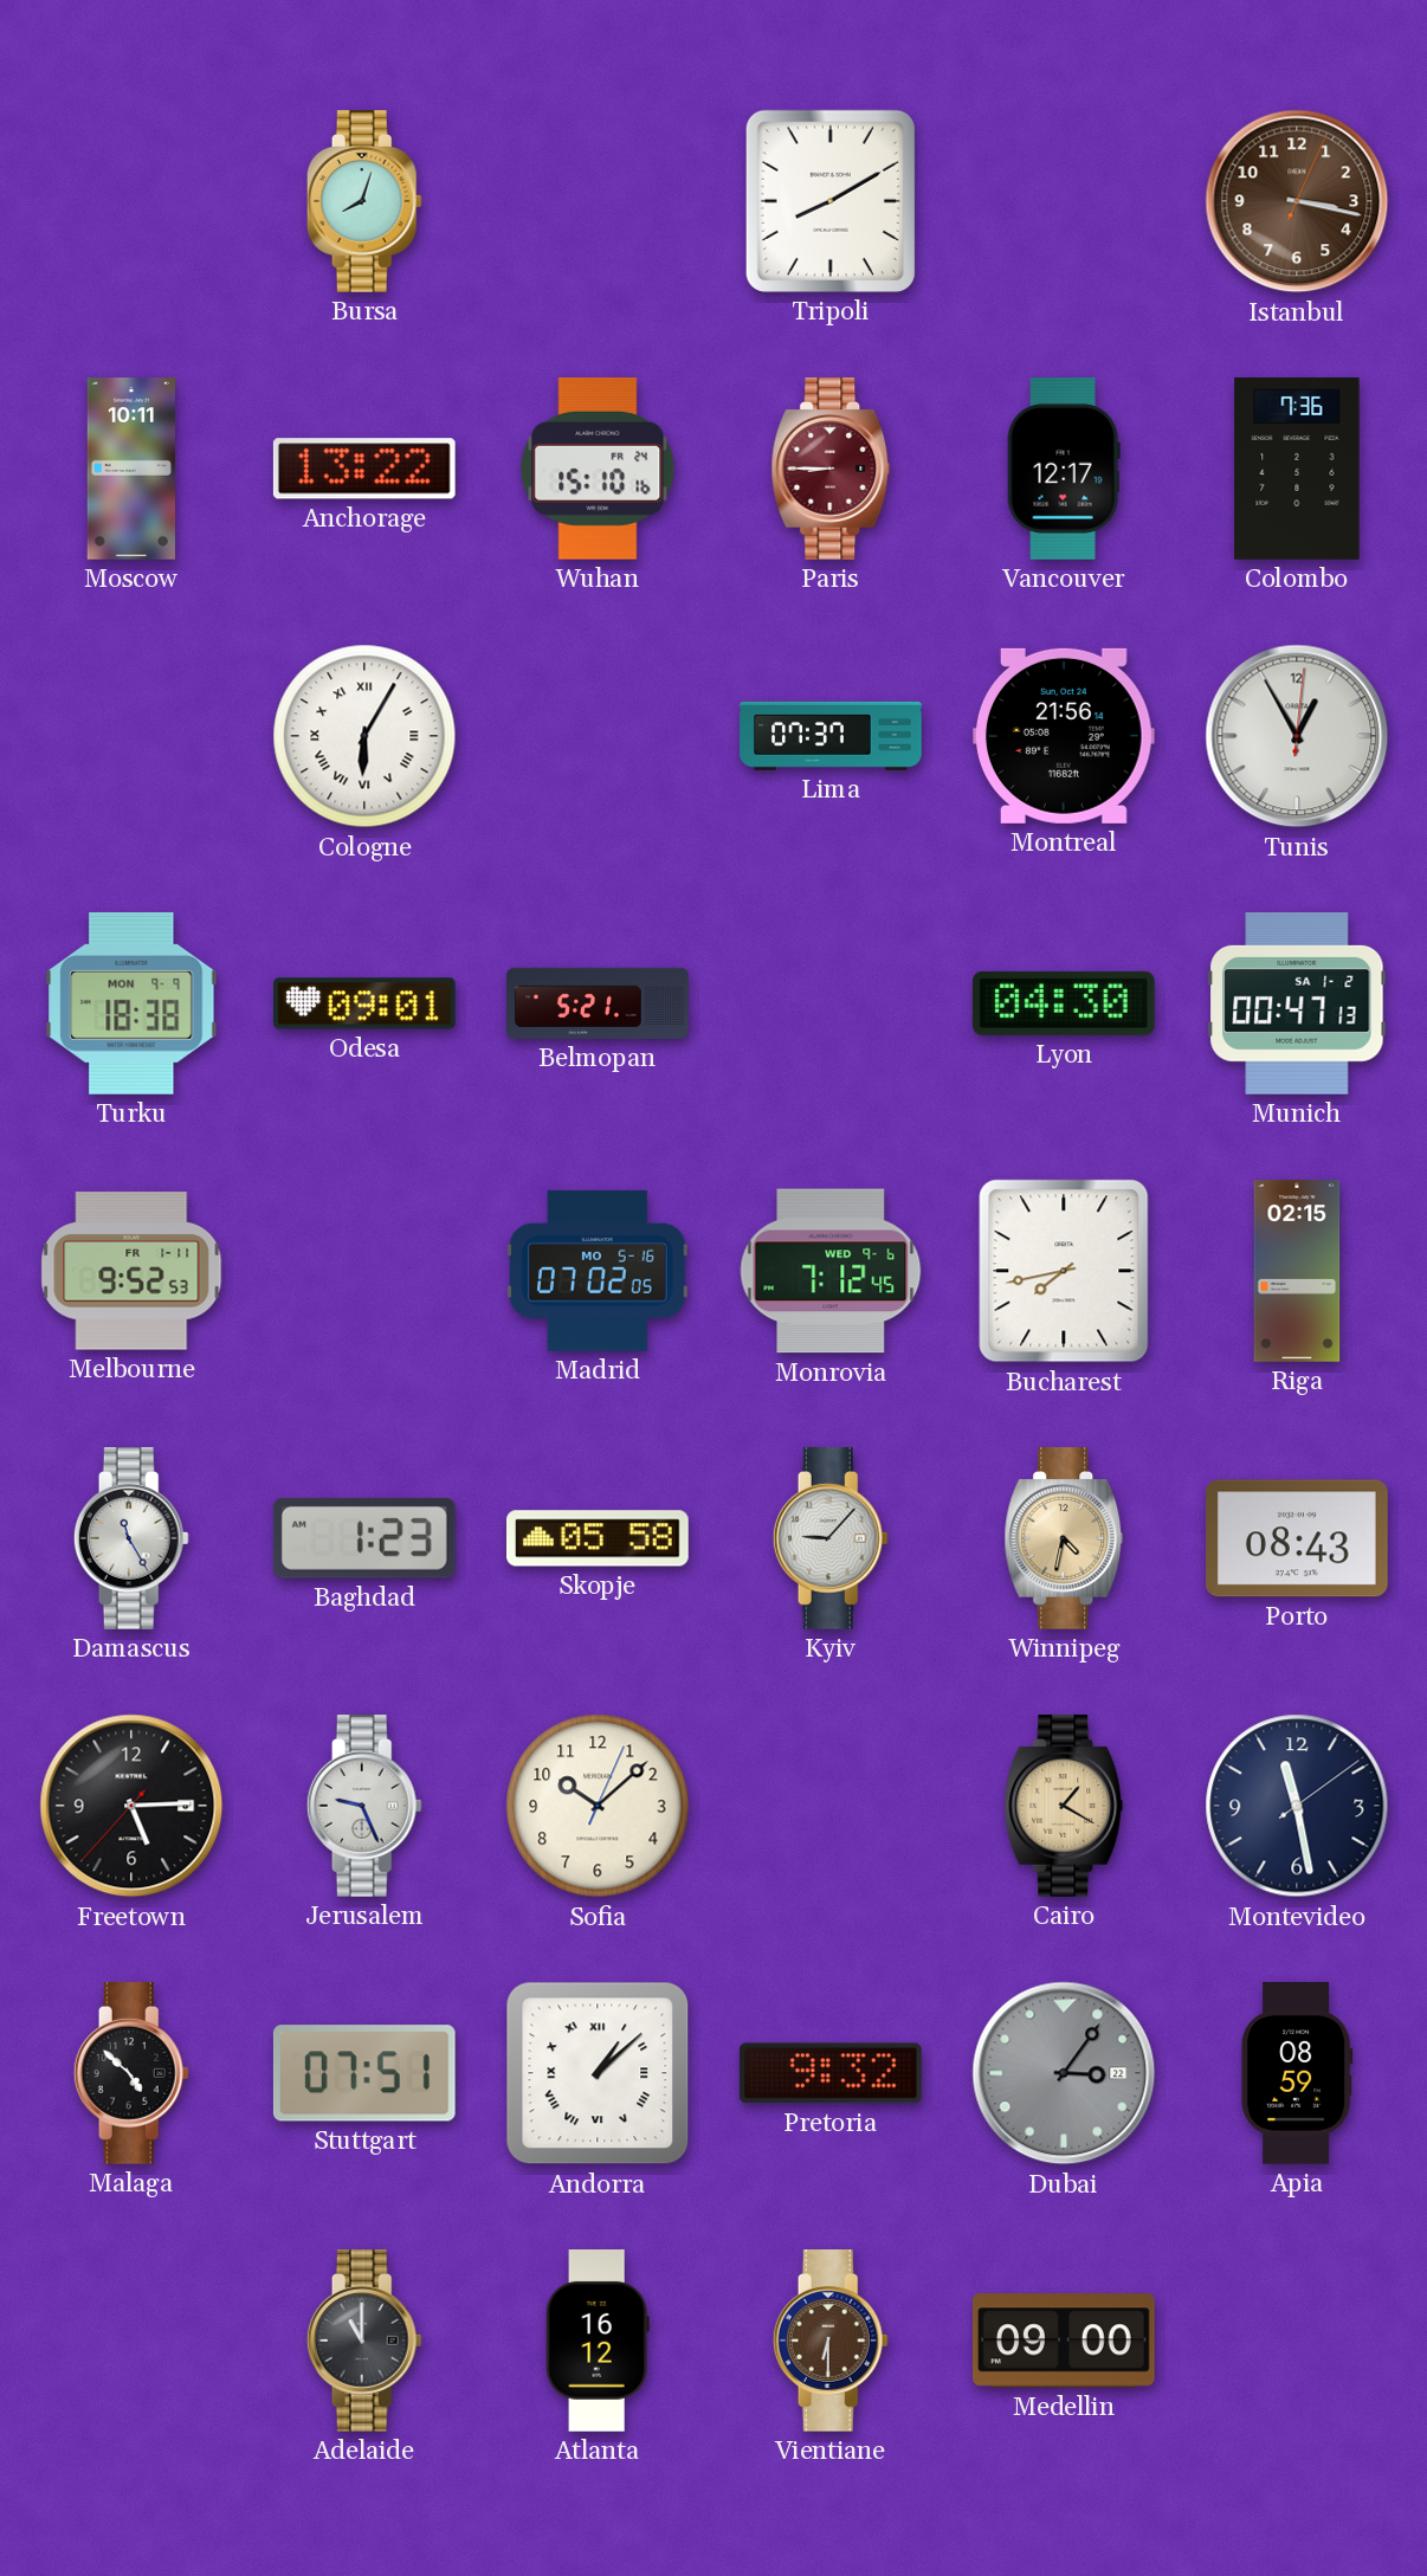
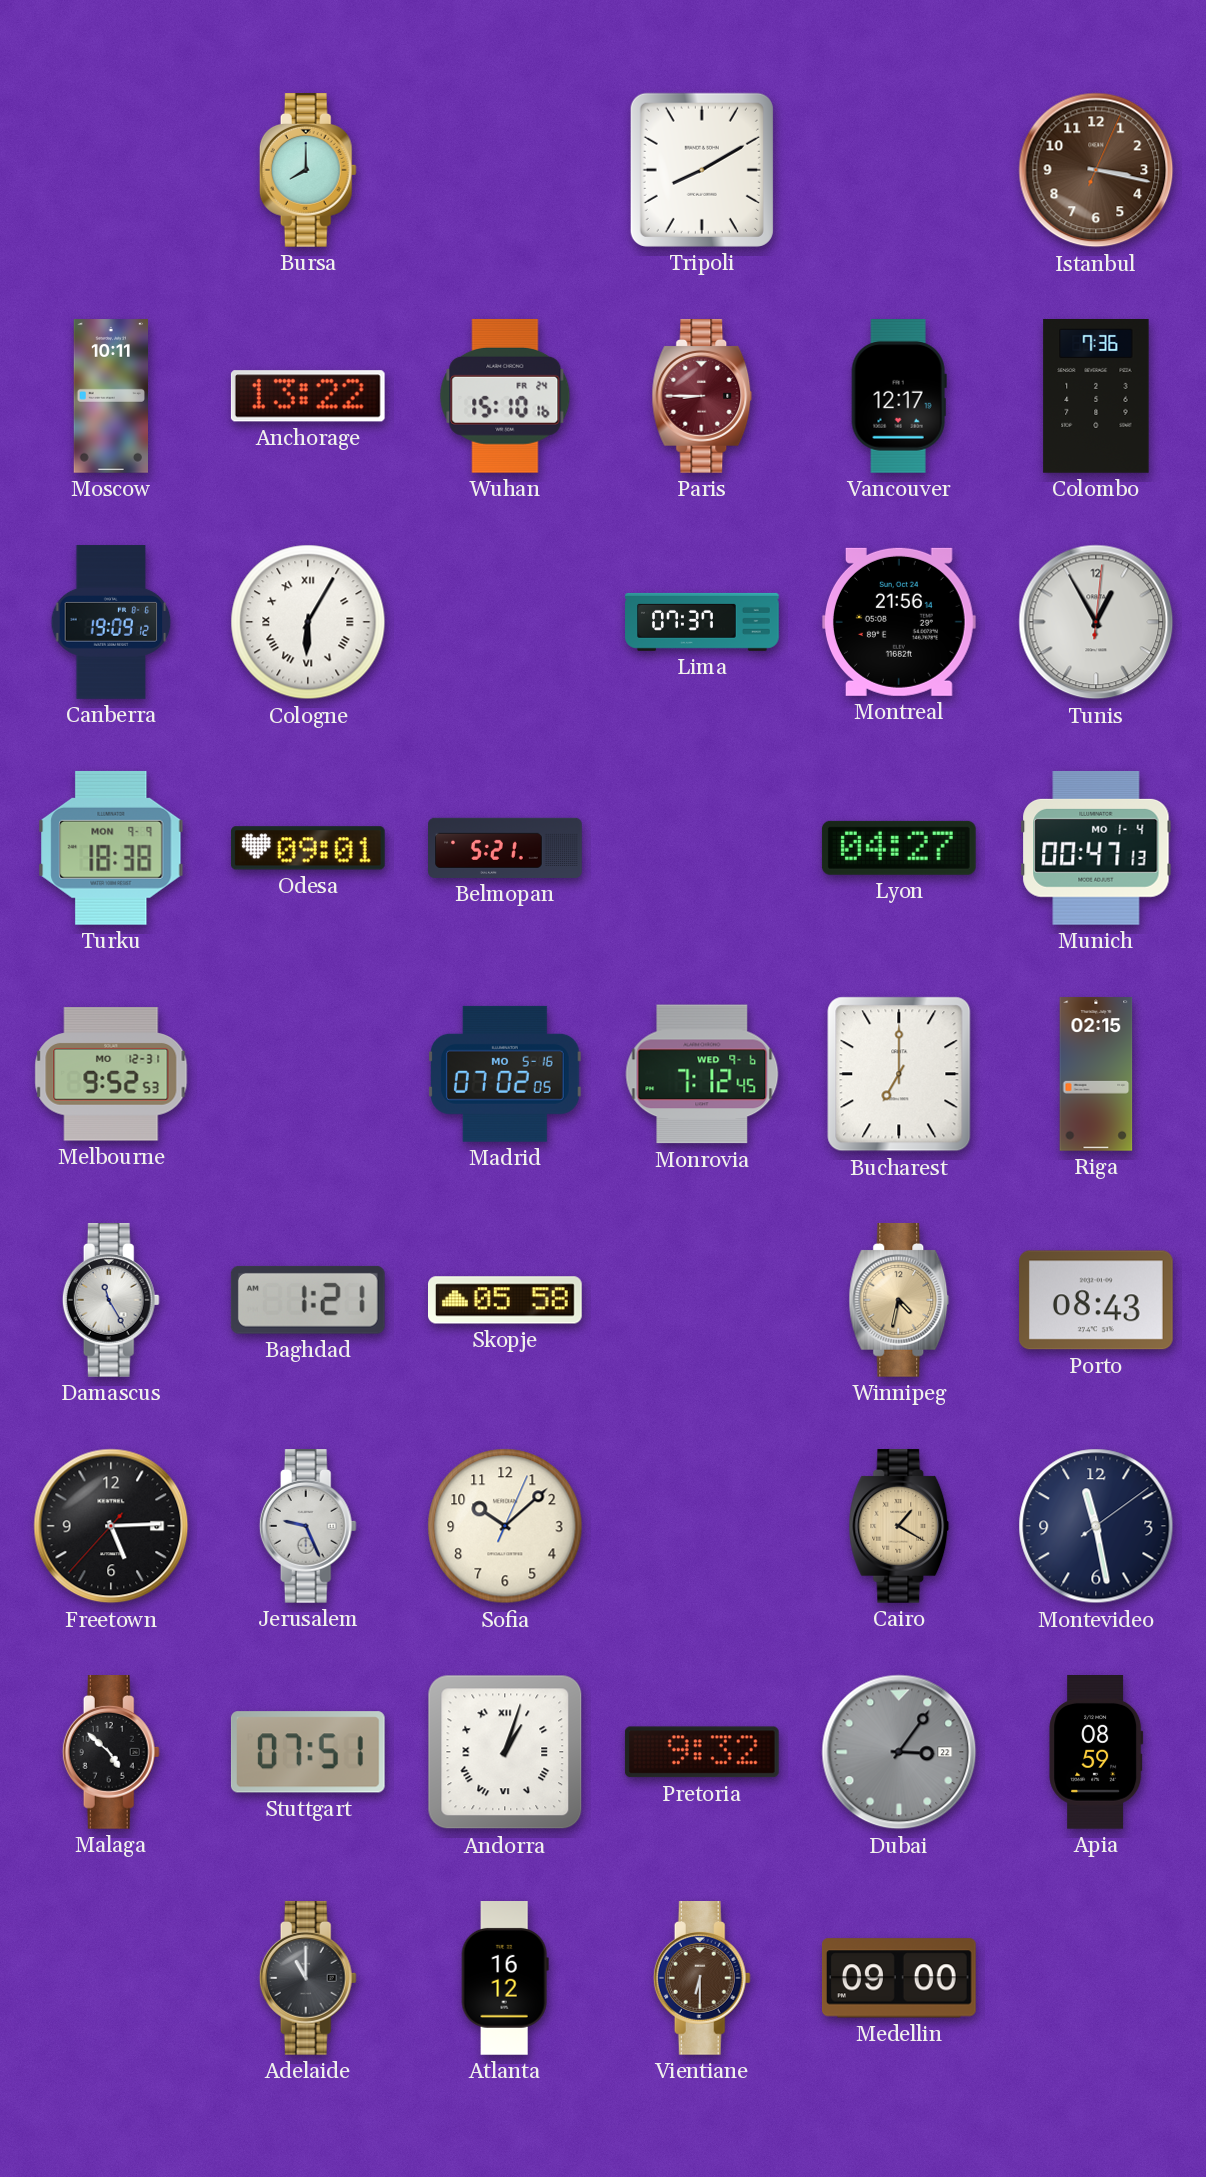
Bursa: 8:03 -> 8:00
Canberra: none -> 19:09
Lyon: 04:30 -> 04:27
Munich date: SA 1-2 -> MO 1-4
Melbourne date: FR 1-11 -> MO 12-31
Bucharest: 7:43 -> 7:00
Baghdad: 1:23 -> 1:21
Kyiv: 9:07 -> none
Andorra: 1:08 -> 1:03
